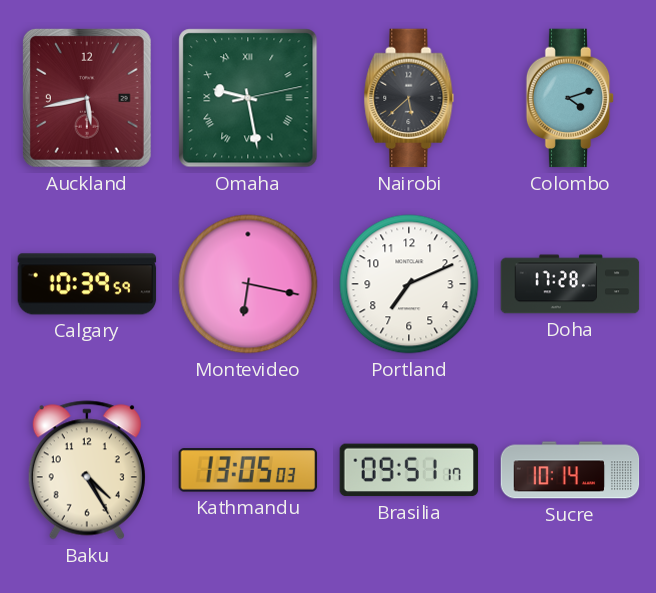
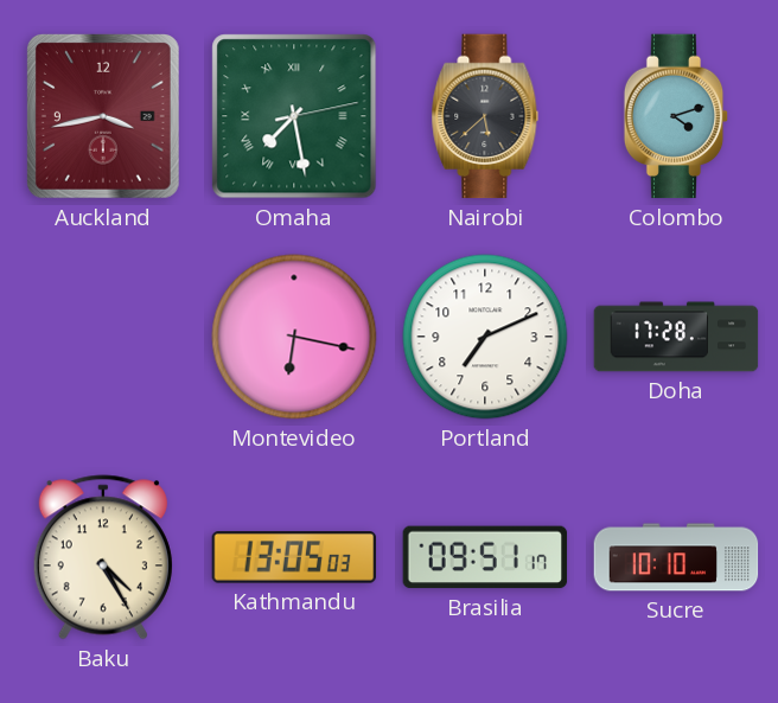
Auckland: 5:43 -> 3:43
Omaha: 9:28 -> 7:28
Calgary: 10:39 -> none
Sucre: 10:14 -> 10:10
